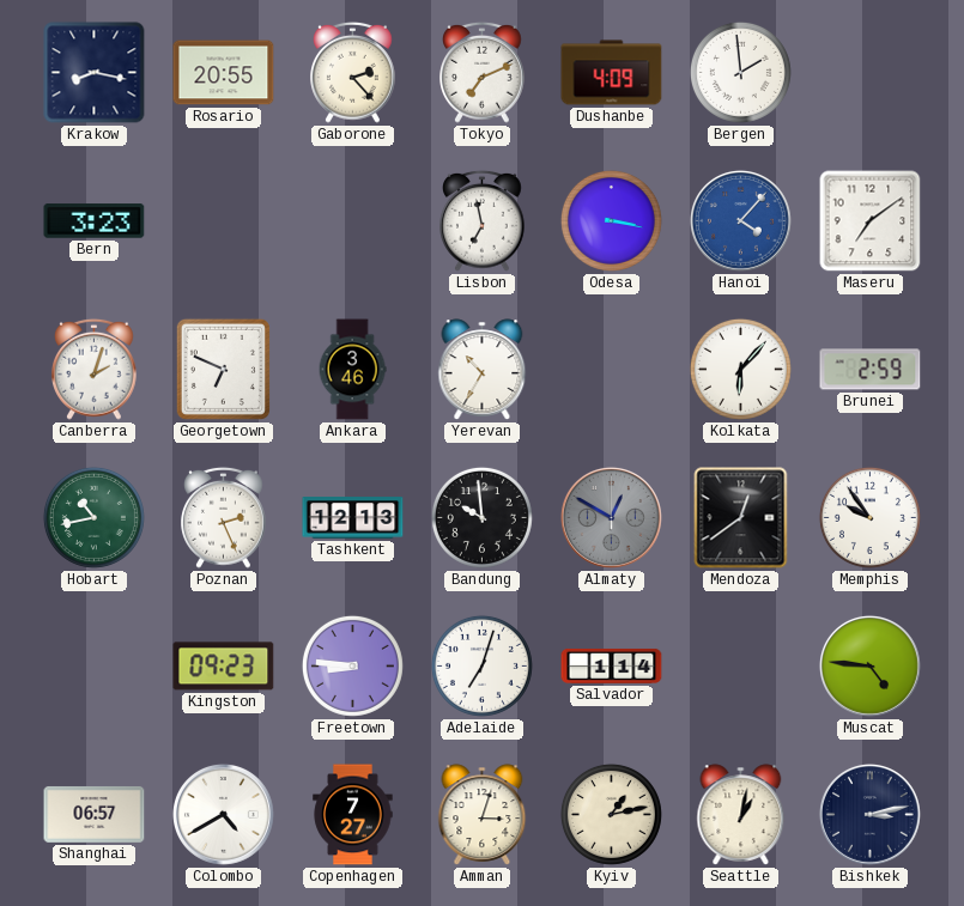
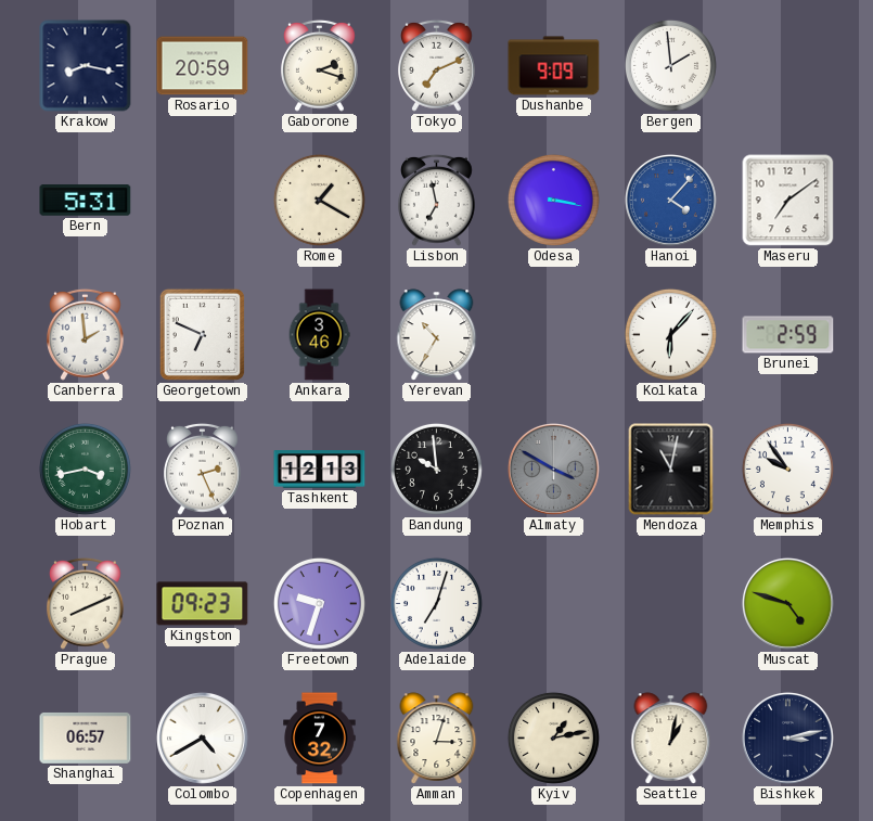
Rosario: 20:55 -> 20:59
Gaborone: 2:23 -> 2:18
Dushanbe: 4:09 -> 9:09
Bern: 3:23 -> 5:31
Rome: none -> 1:20
Canberra: 2:03 -> 1:59
Hobart: 10:43 -> 3:43
Almaty: 12:50 -> 3:50
Mendoza: 12:39 -> 11:02
Prague: none -> 8:11
Freetown: 8:46 -> 9:33
Salvador: 1:14 -> none
Muscat: 4:46 -> 4:48
Copenhagen: 7:27 -> 7:32
